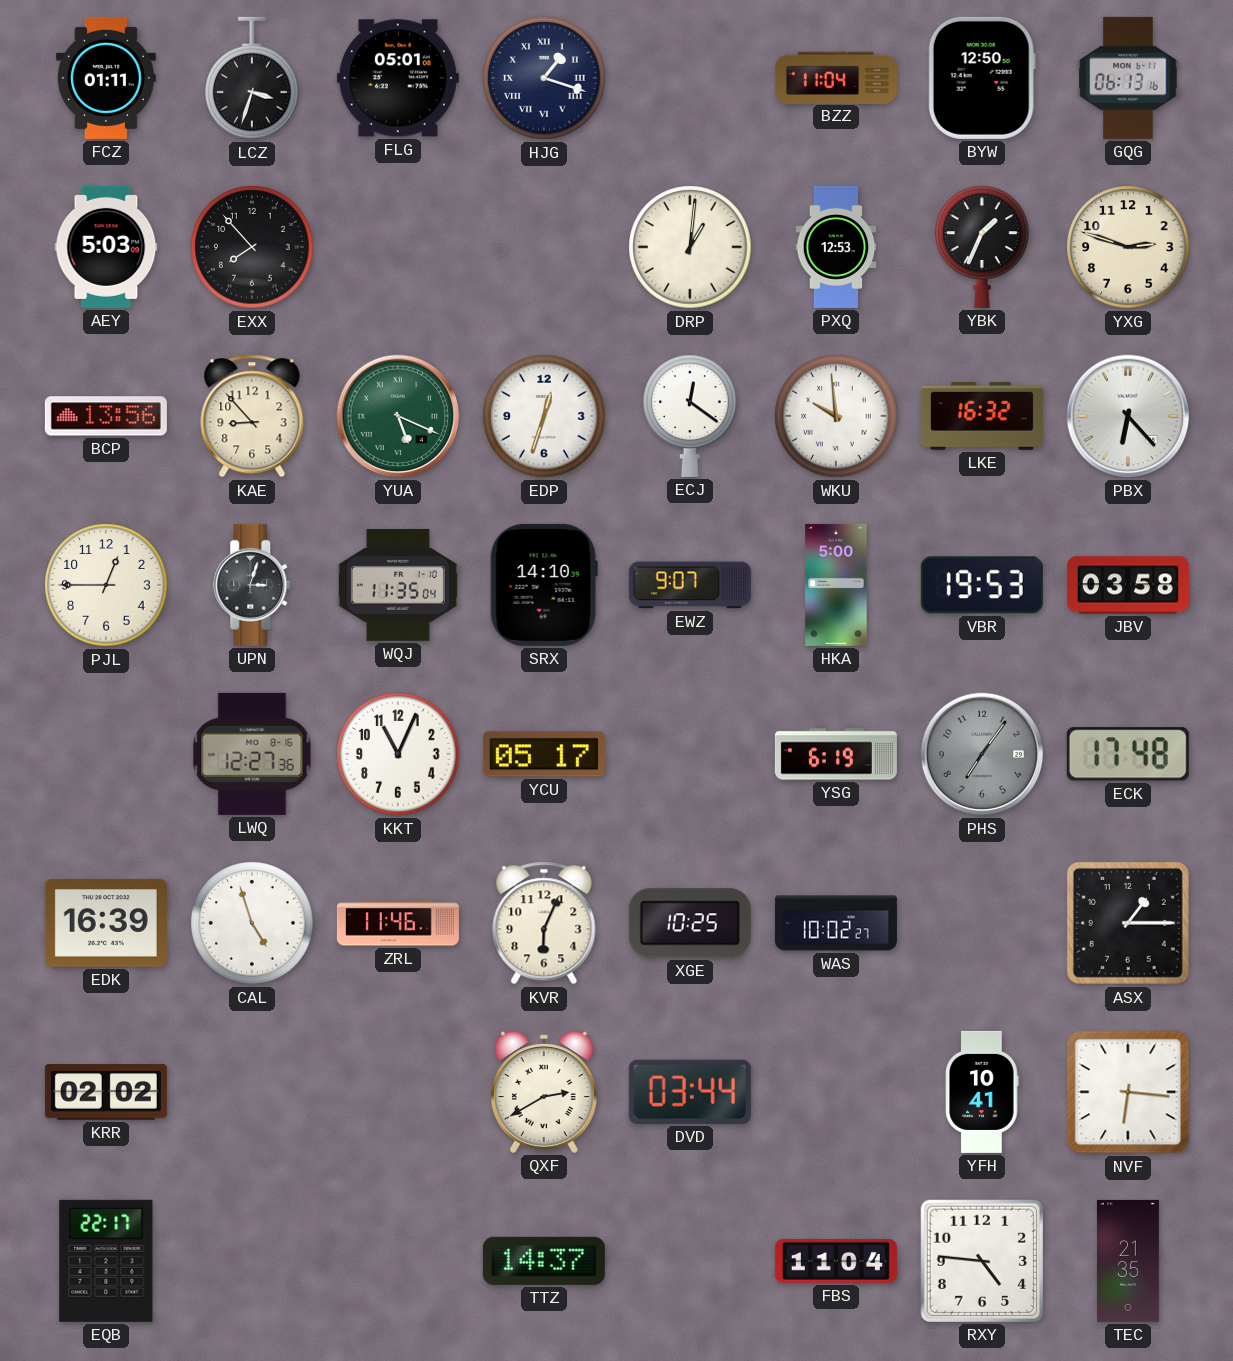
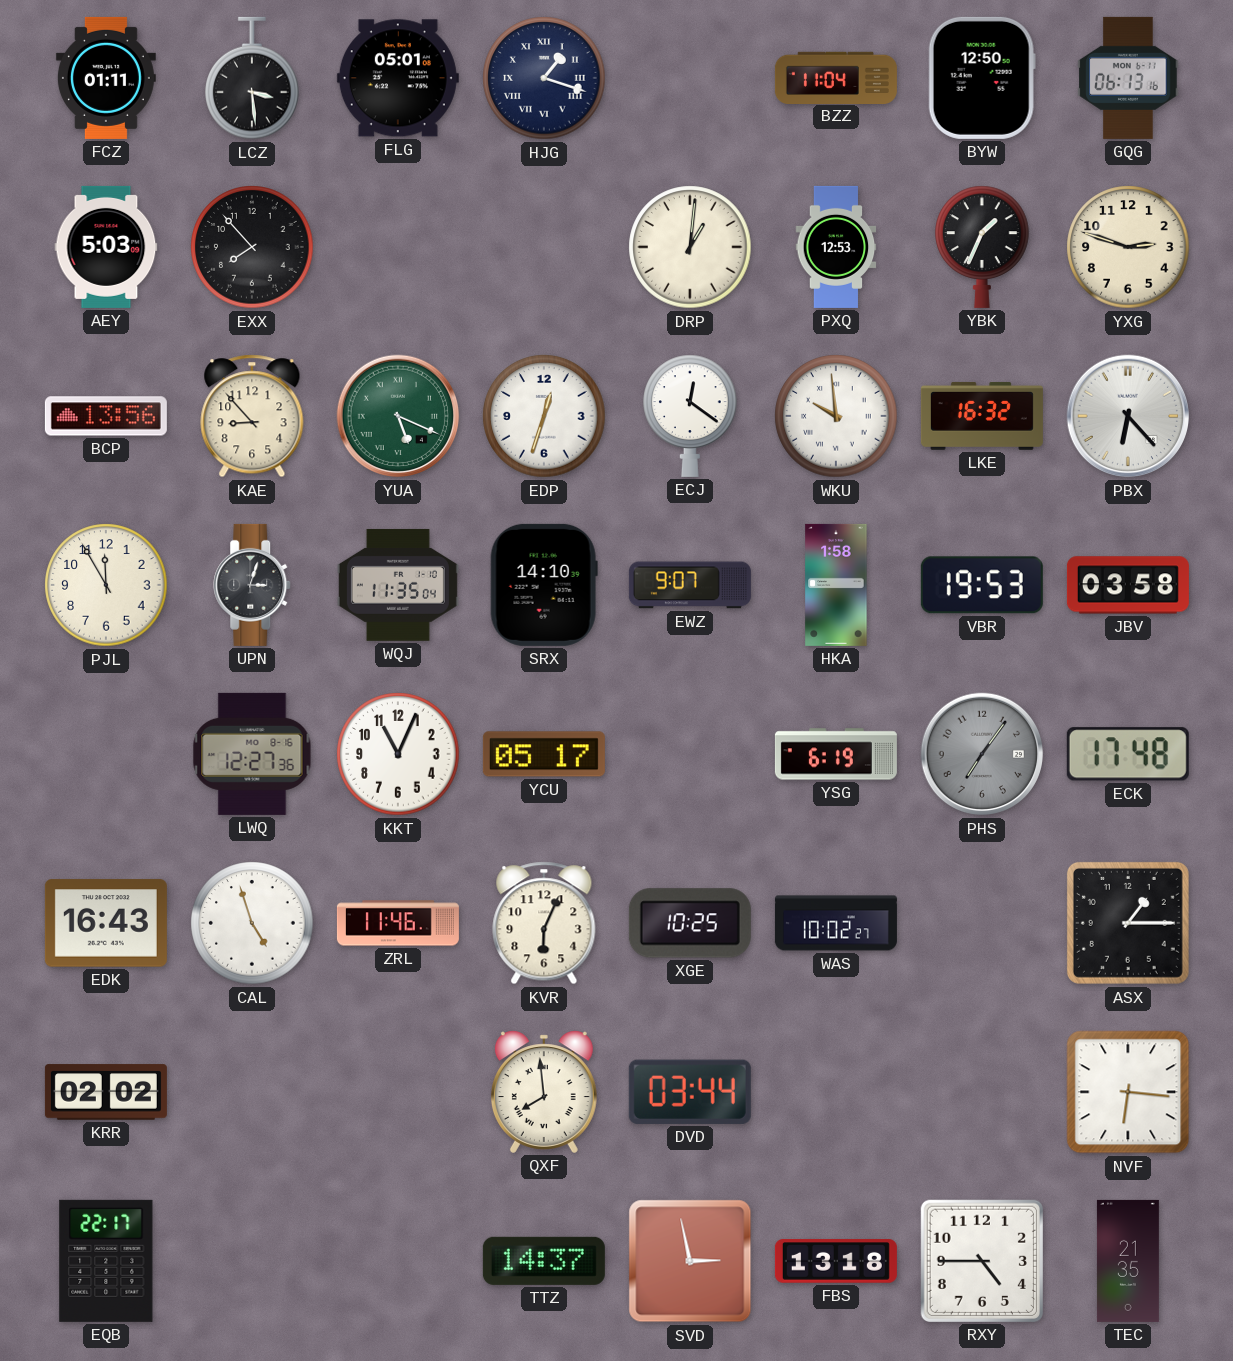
LCZ: 3:33 -> 3:29
PJL: 12:45 -> 11:55
HKA: 5:00 -> 1:58
EDK: 16:39 -> 16:43
QXF: 2:40 -> 7:59
YFH: 10:41 -> none
SVD: none -> 2:58
FBS: 11:04 -> 13:18
RXY: 4:46 -> 4:45
